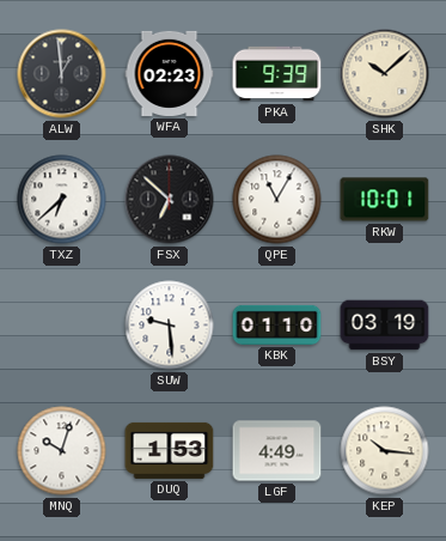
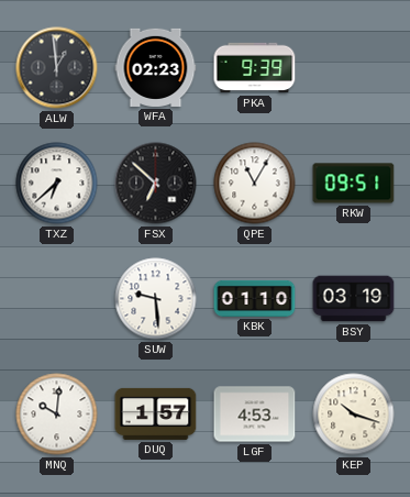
SHK: 10:08 -> none
RKW: 10:01 -> 09:51
MNQ: 10:03 -> 10:01
DUQ: 1:53 -> 1:57
LGF: 4:49 -> 4:53
KEP: 10:16 -> 10:18
